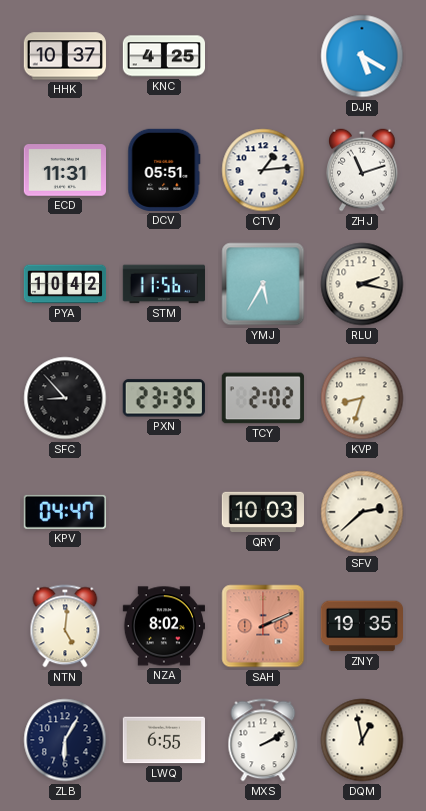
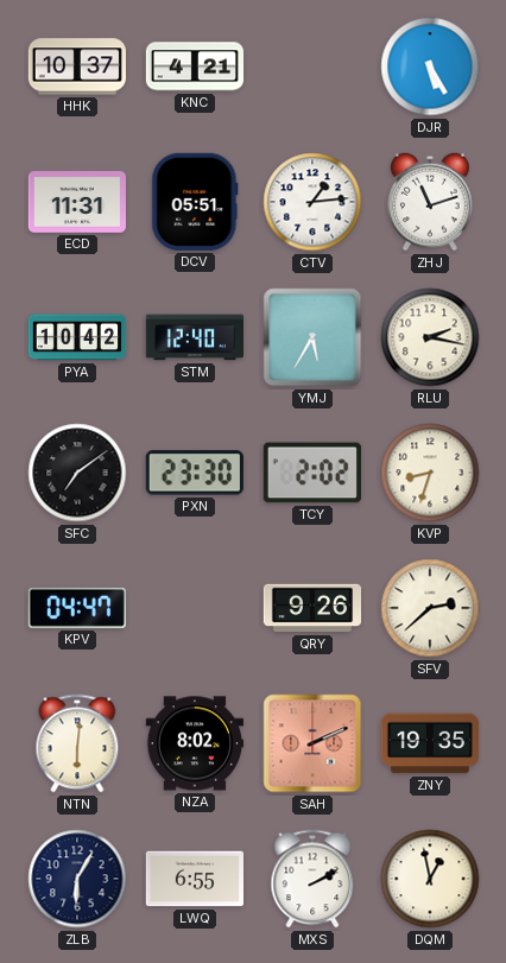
KNC: 4:25 -> 4:21
DJR: 5:20 -> 5:25
STM: 11:56 -> 12:40
SFC: 8:53 -> 7:09
PXN: 23:35 -> 23:30
QRY: 10:03 -> 9:26
NTN: 5:01 -> 6:01
